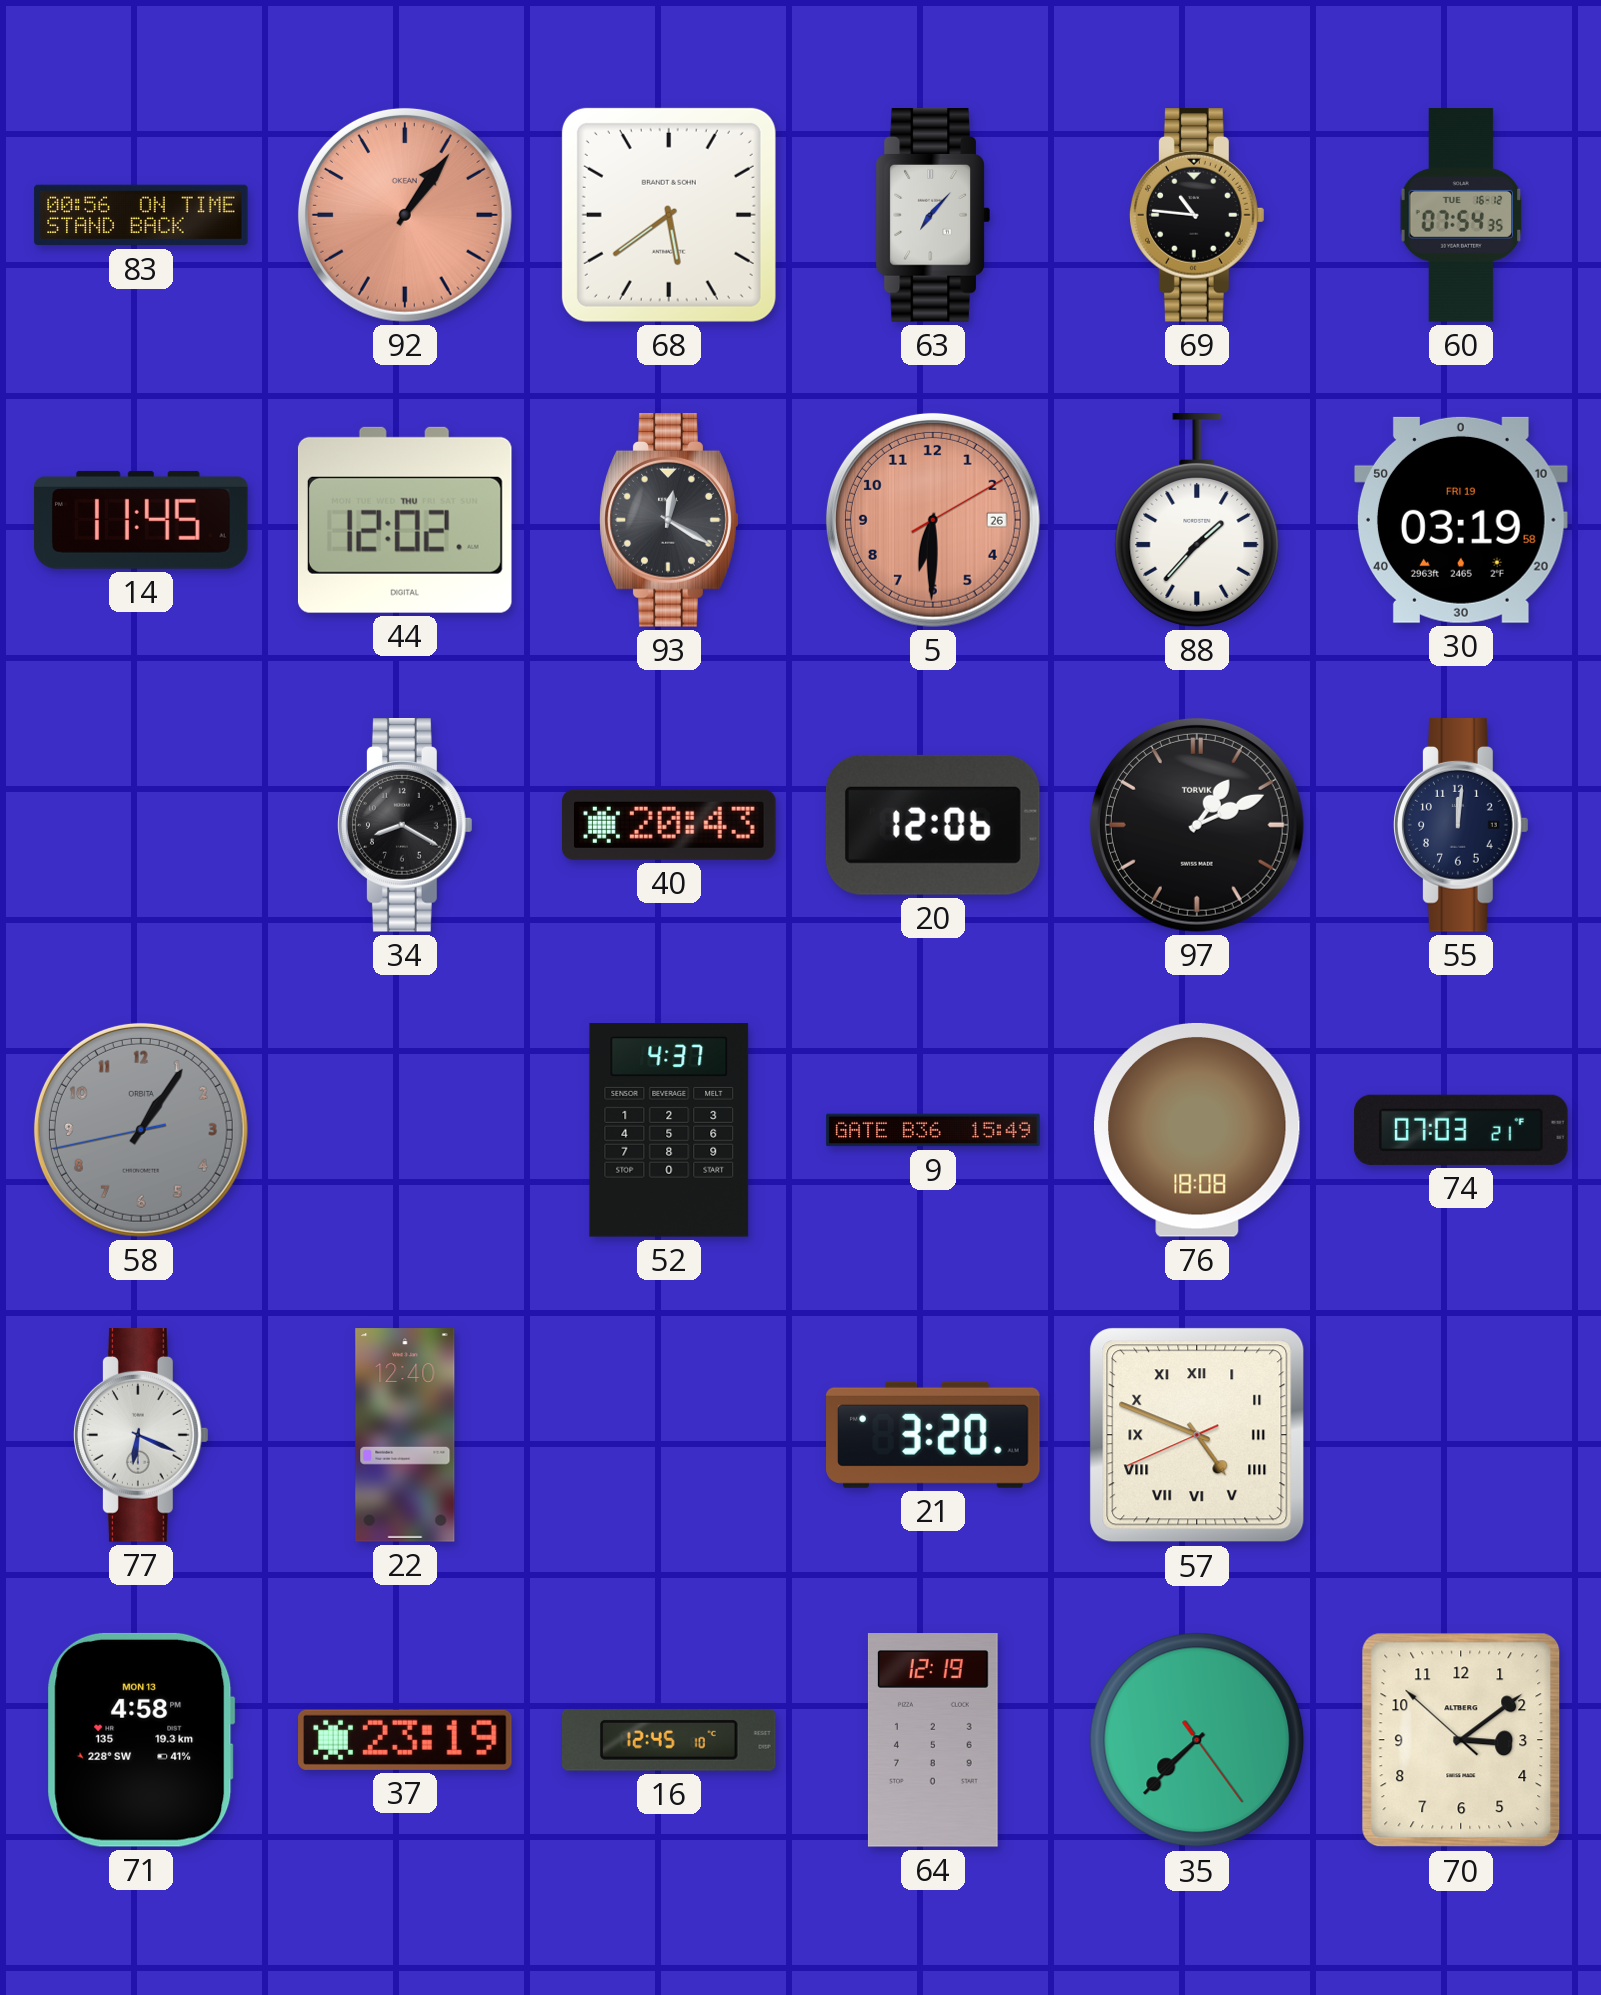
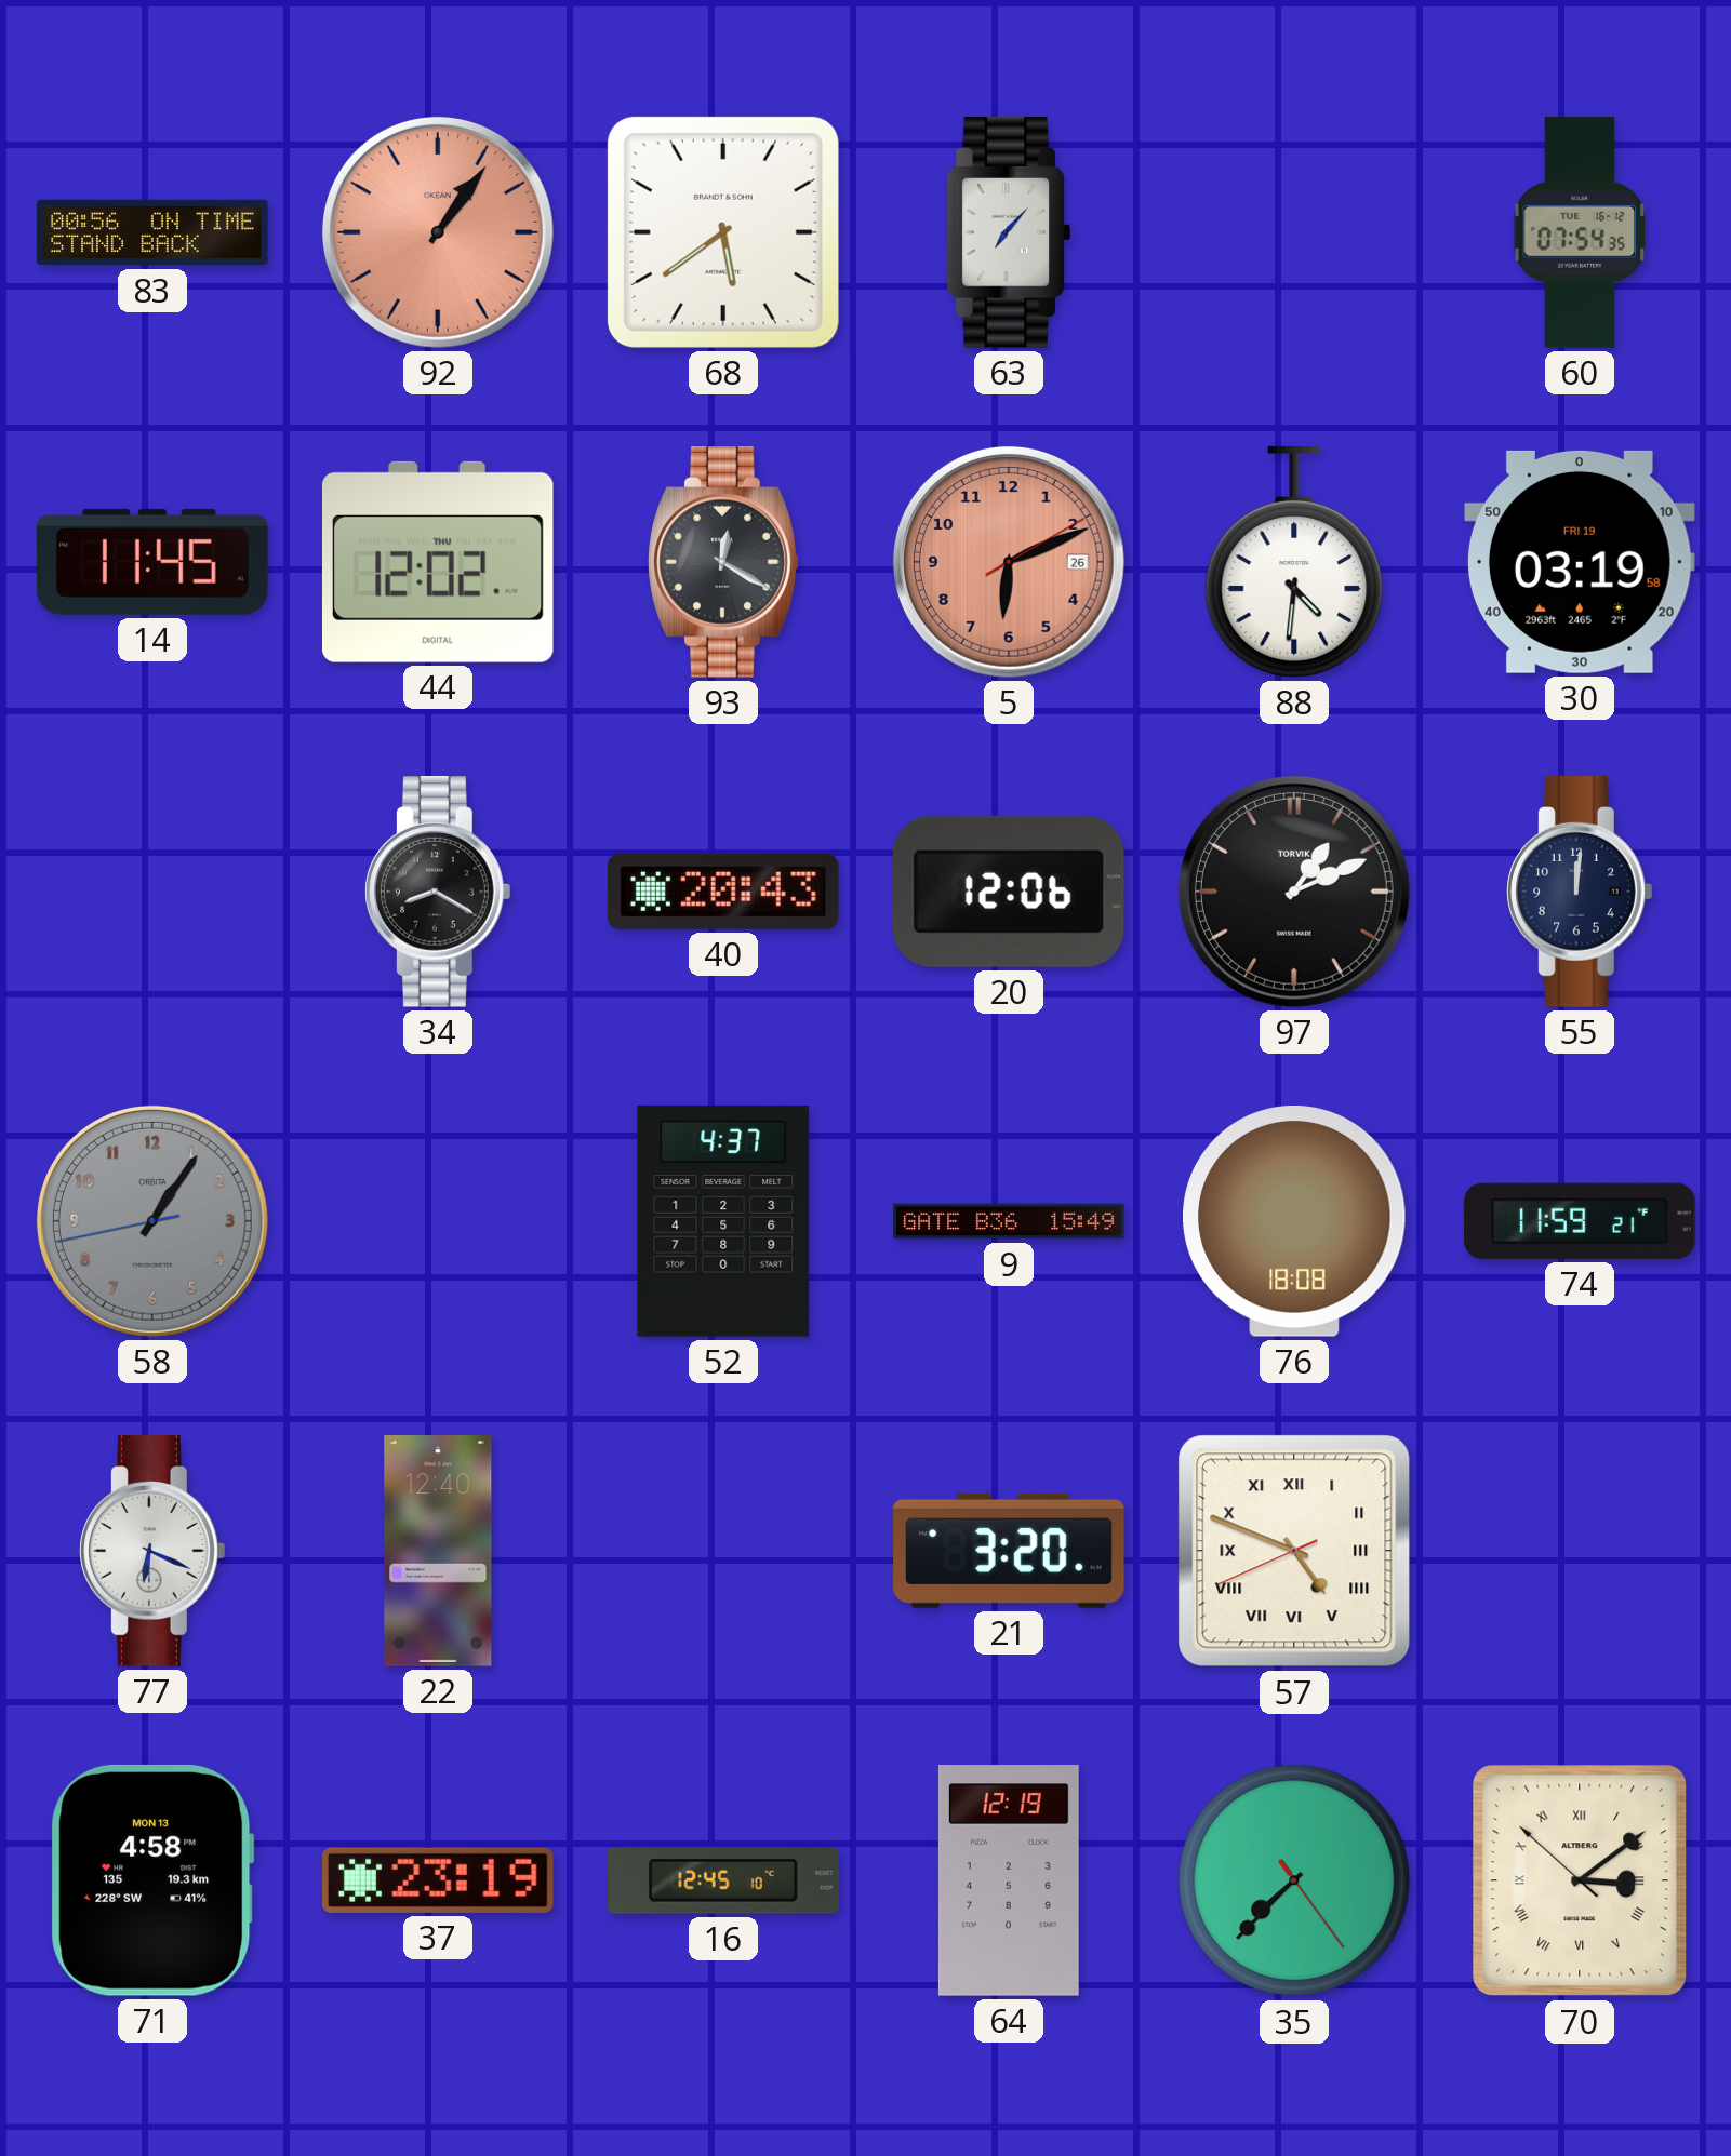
69: 10:46 -> none
5: 6:30 -> 6:11
88: 1:37 -> 4:31
74: 07:03 -> 11:59
70 numerals: Arabic -> Roman
